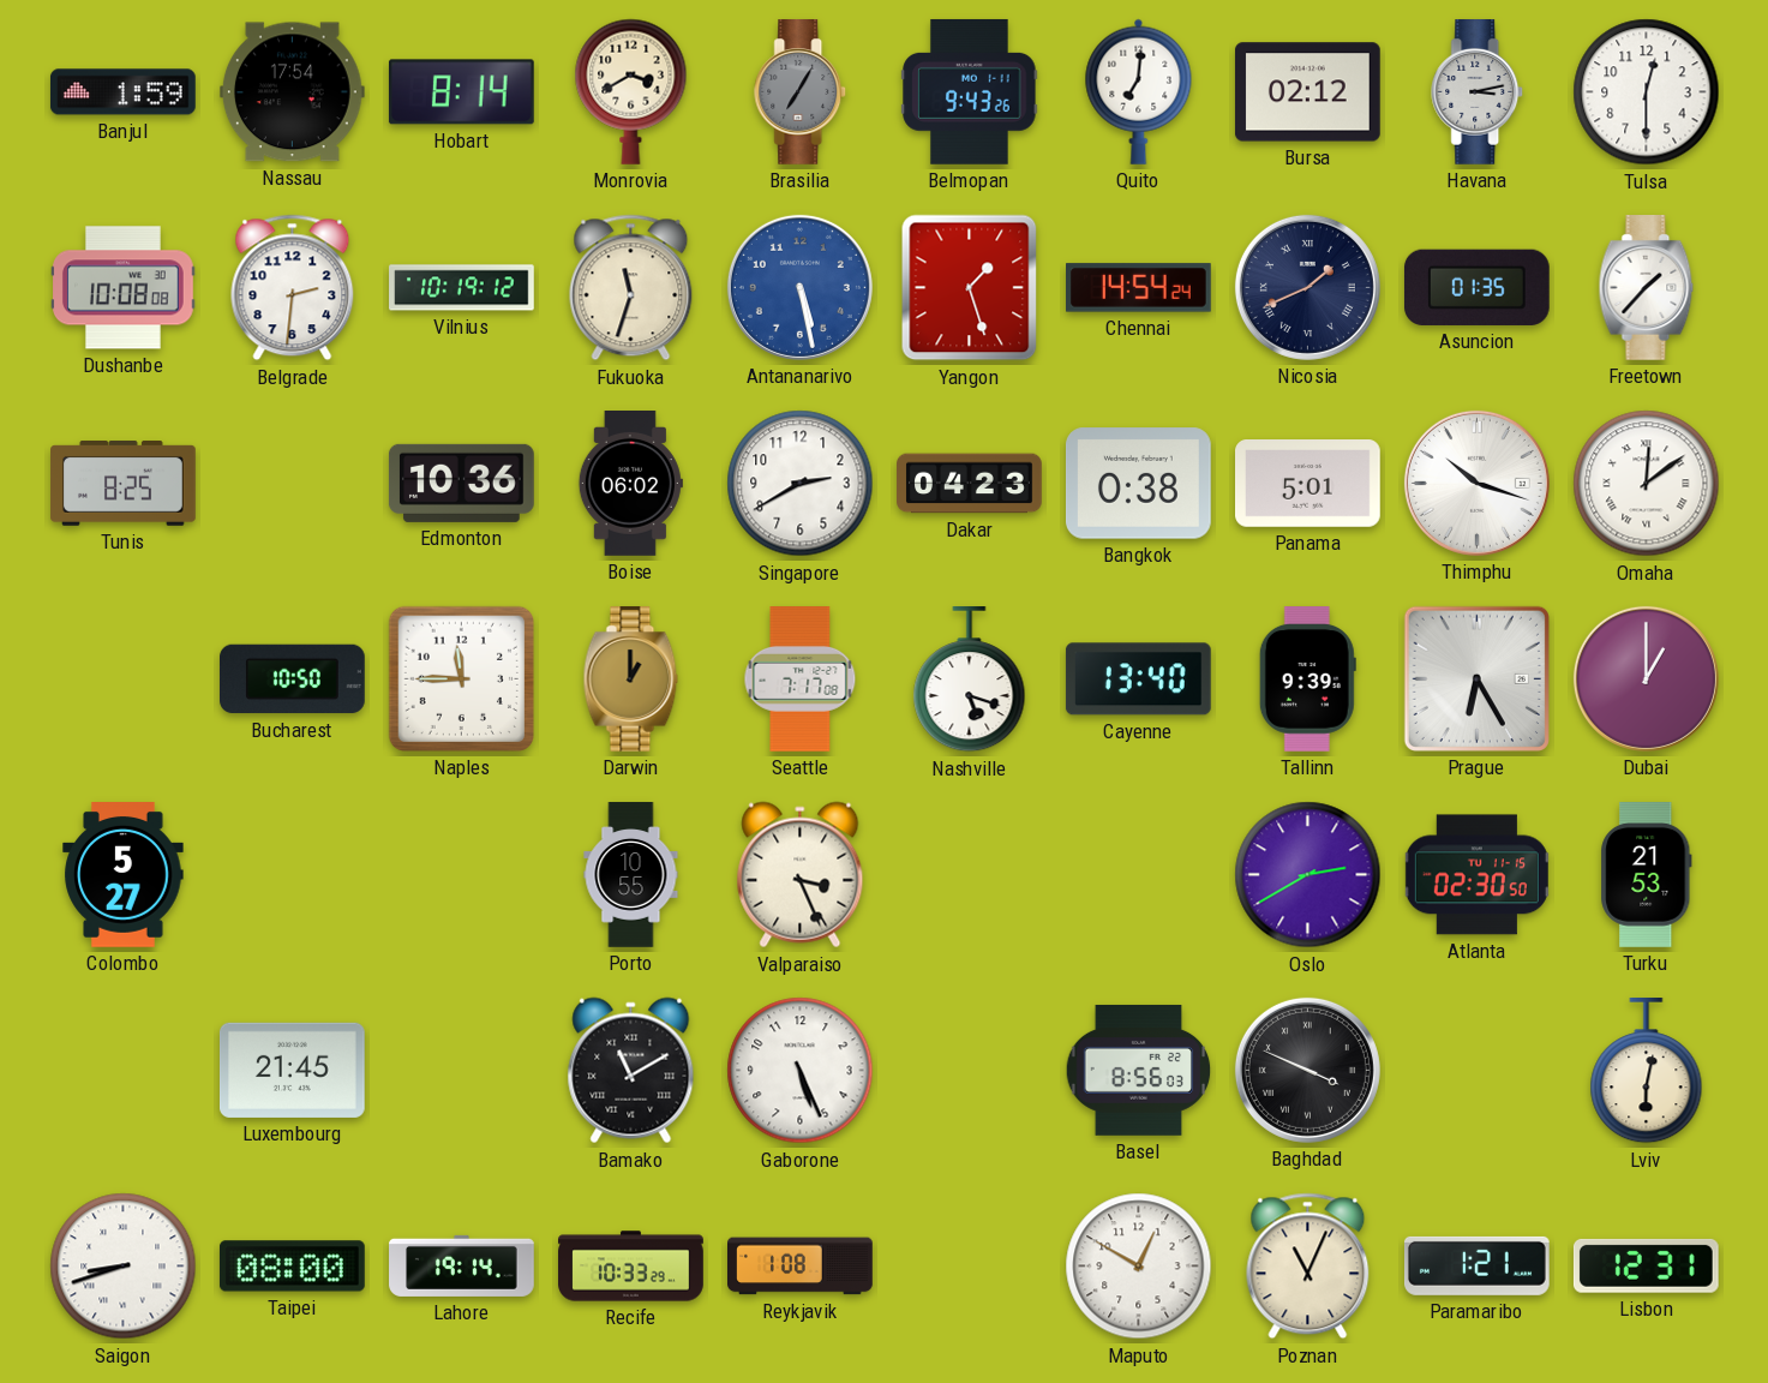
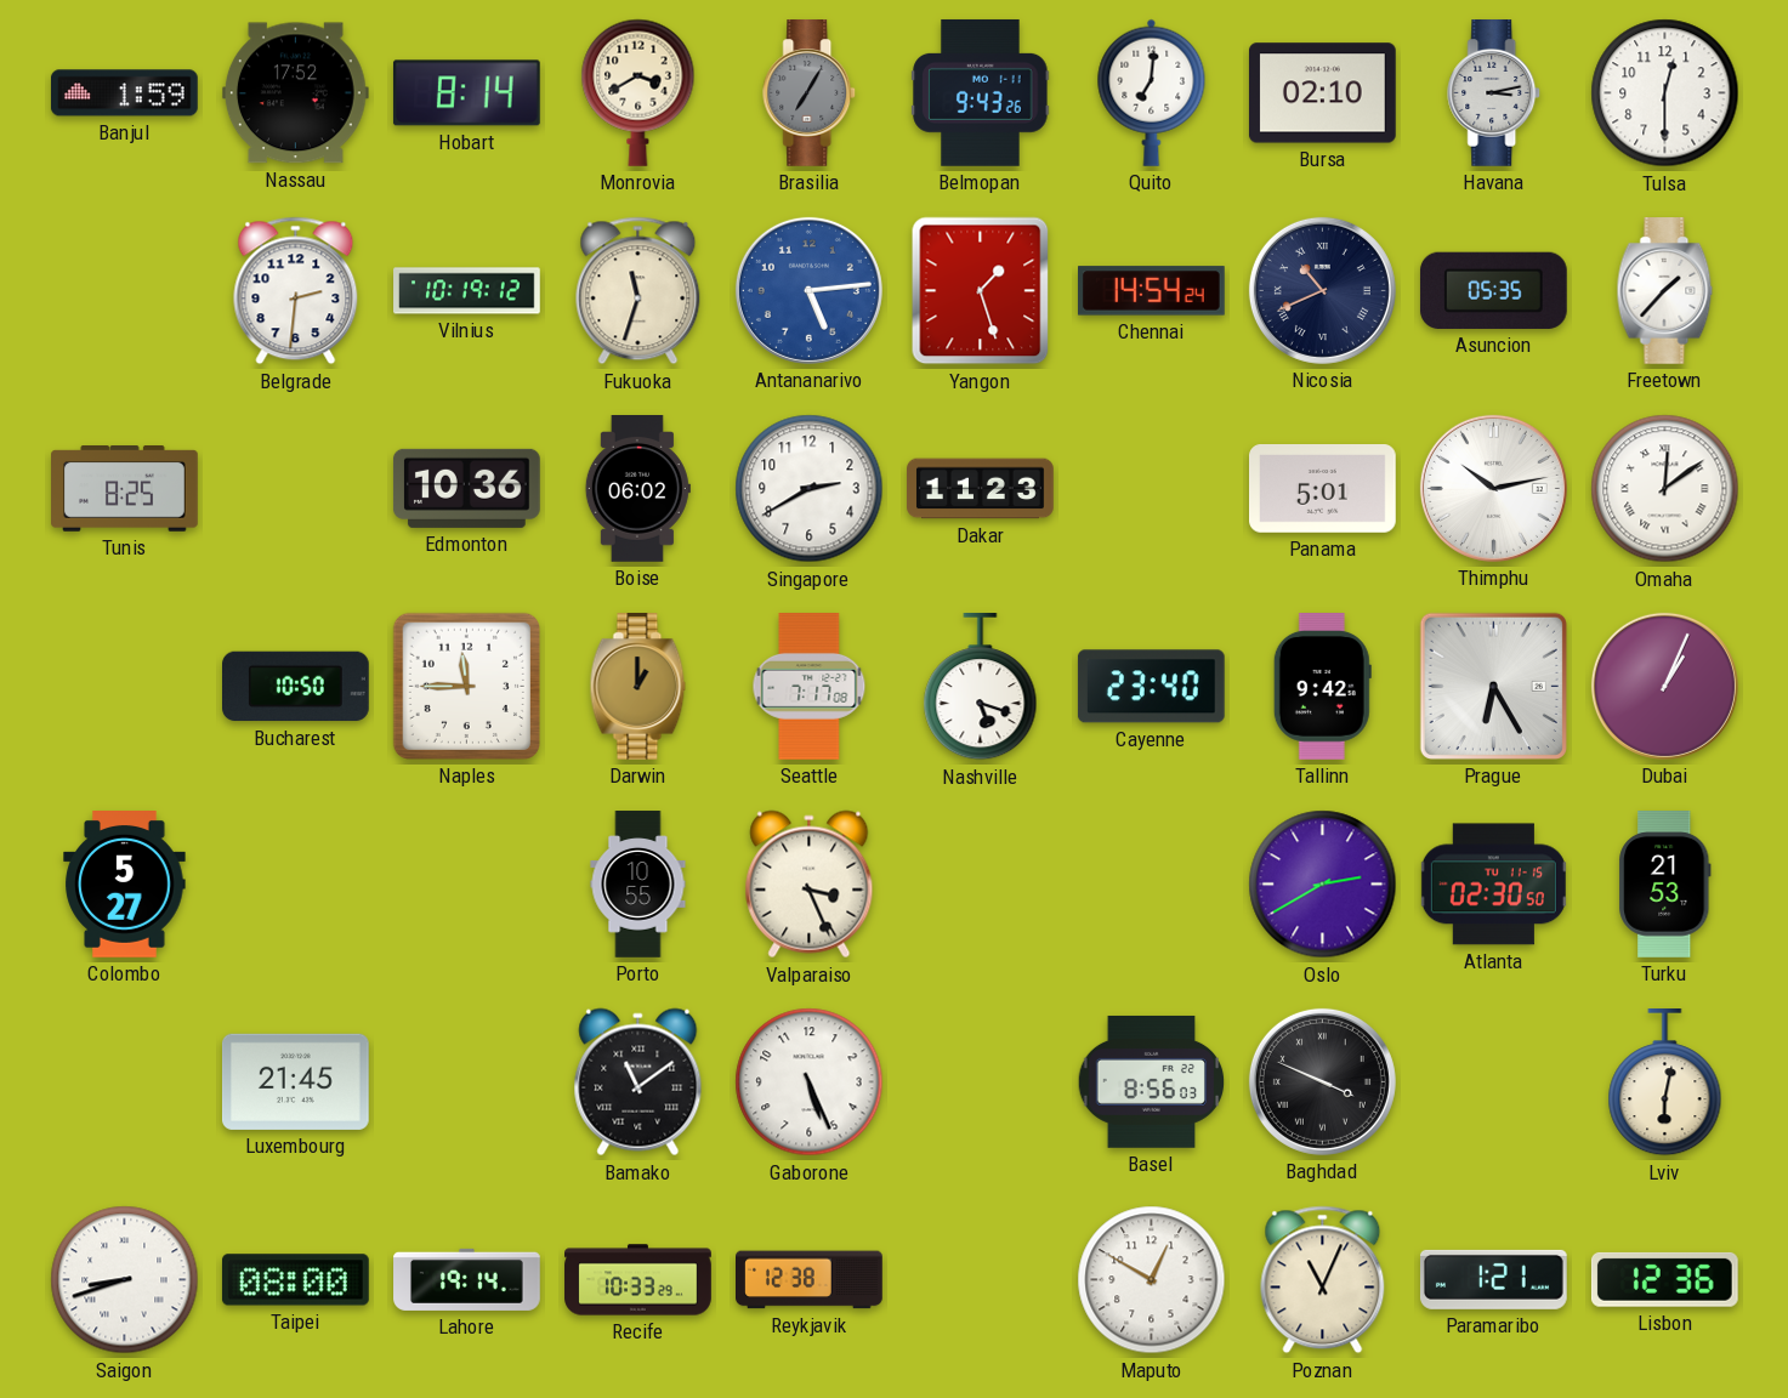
Nassau: 17:54 -> 17:52
Bursa: 02:12 -> 02:10
Dushanbe: 10:08 -> none
Antananarivo: 5:28 -> 5:14
Nicosia: 1:41 -> 10:41
Asuncion: 01:35 -> 05:35
Dakar: 04:23 -> 11:23
Bangkok: 0:38 -> none
Thimphu: 10:18 -> 10:13
Cayenne: 13:40 -> 23:40
Tallinn: 9:39 -> 9:42
Dubai: 1:00 -> 1:04
Bamako: 11:10 -> 11:09
Reykjavik: 1:08 -> 12:38
Lisbon: 12:31 -> 12:36
